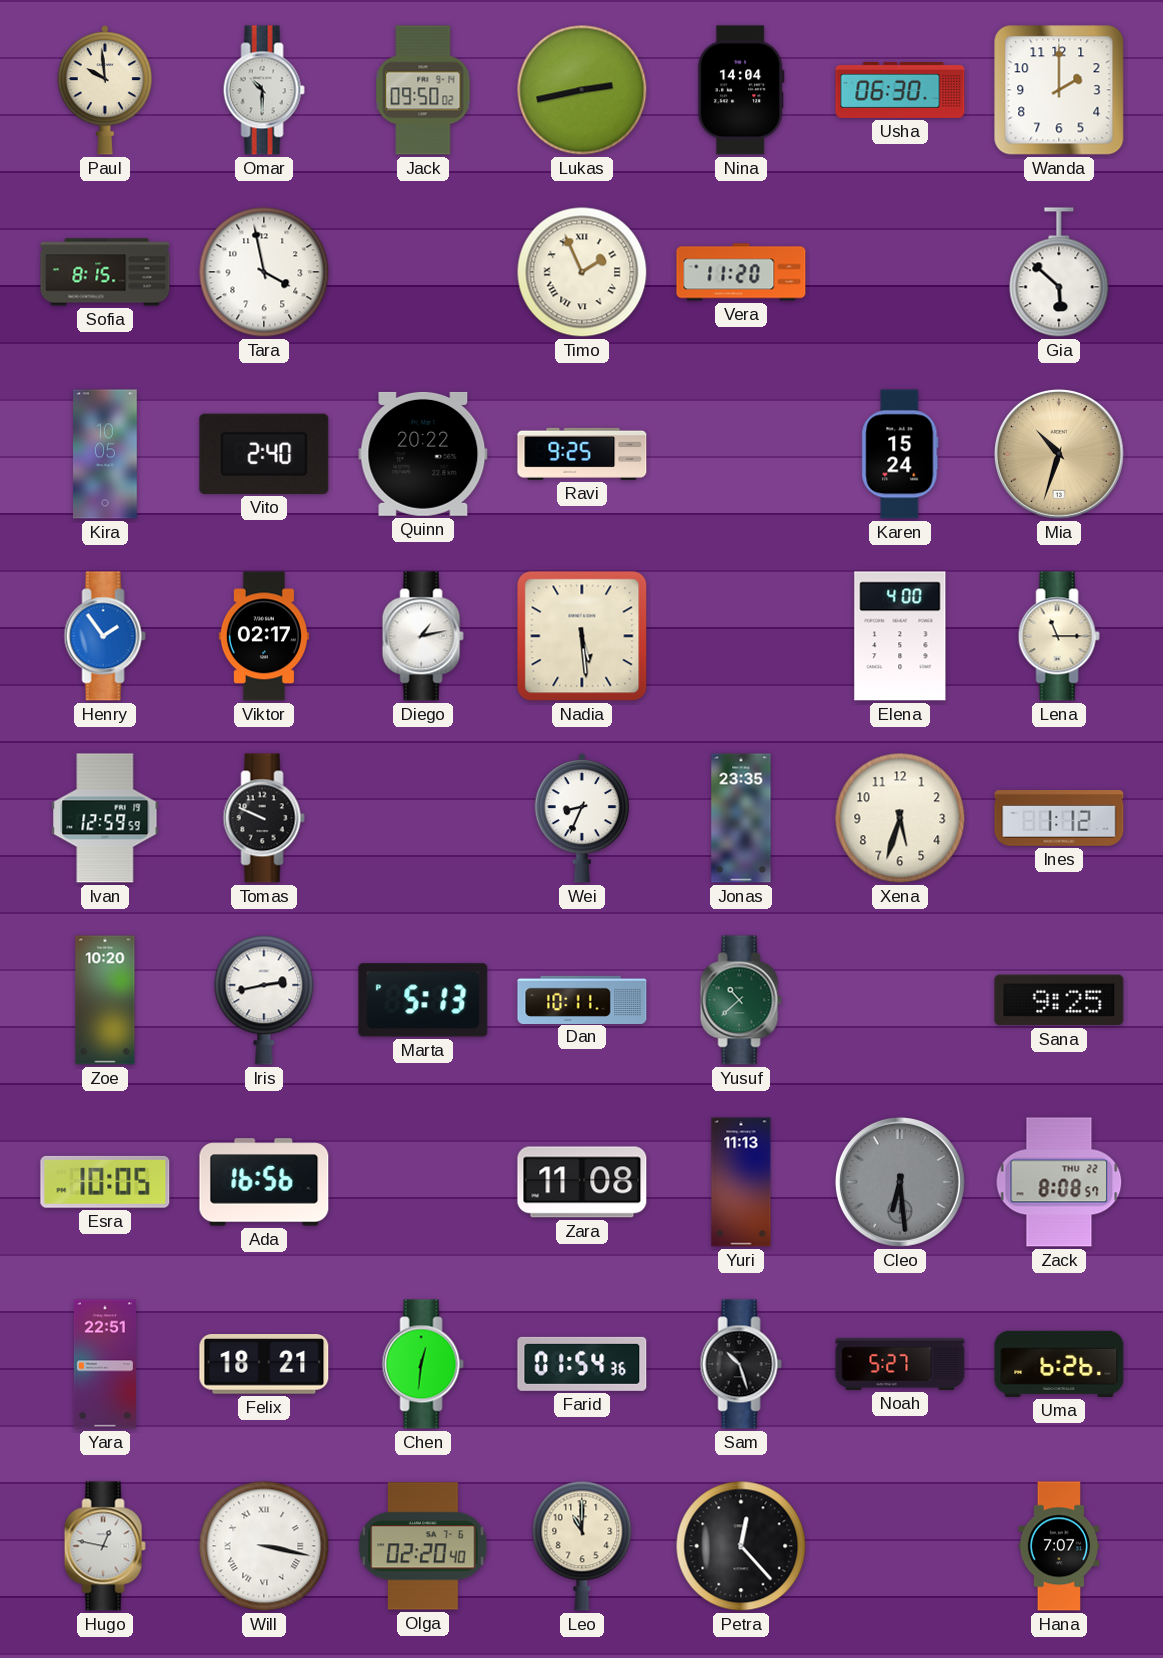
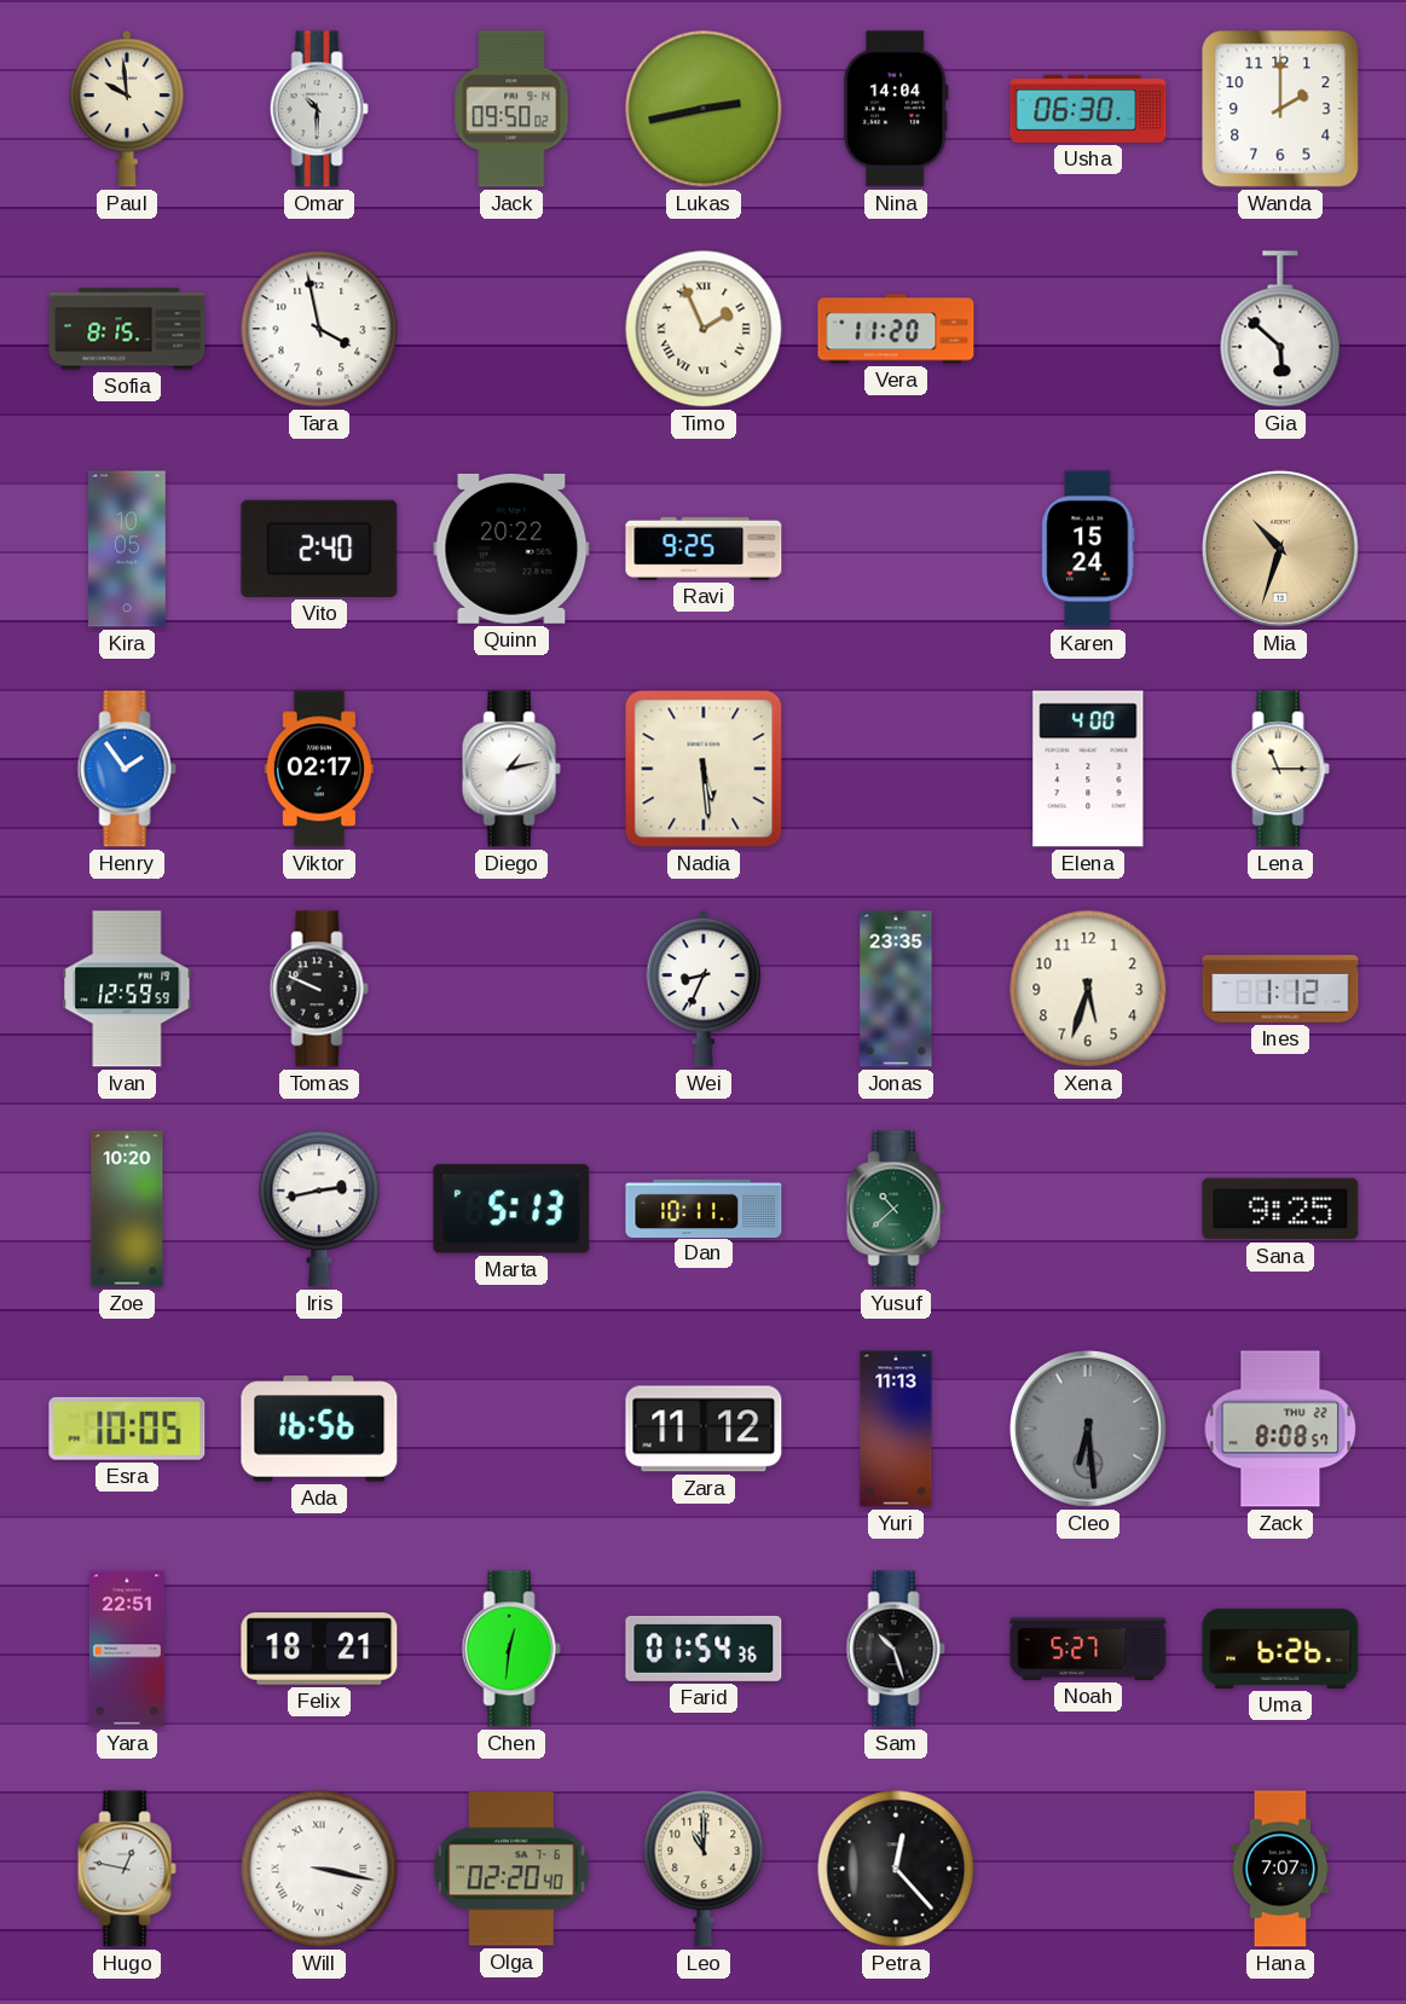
Zara: 11:08 -> 11:12
